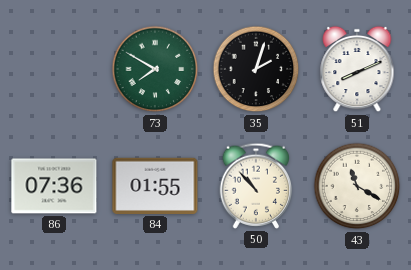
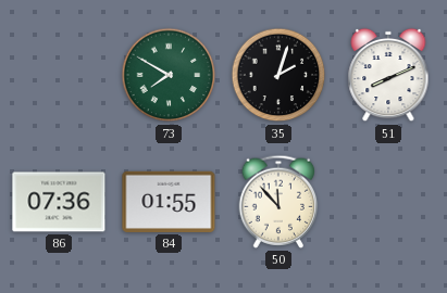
50: 10:53 -> 11:53
43: 11:20 -> none
